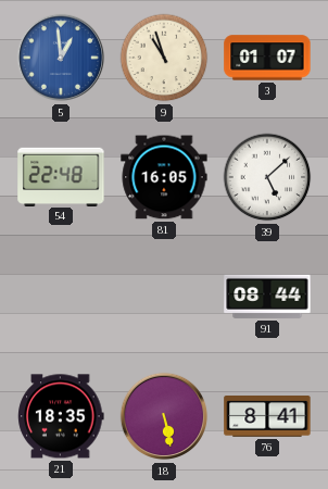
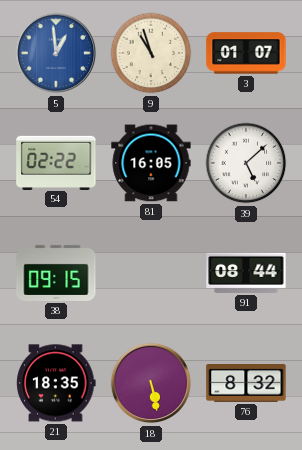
54: 22:48 -> 02:22
38: none -> 09:15
76: 8:41 -> 8:32
